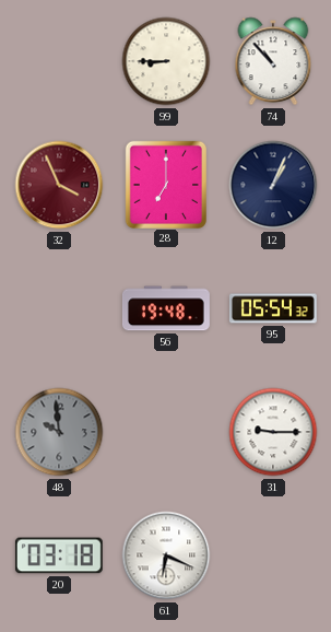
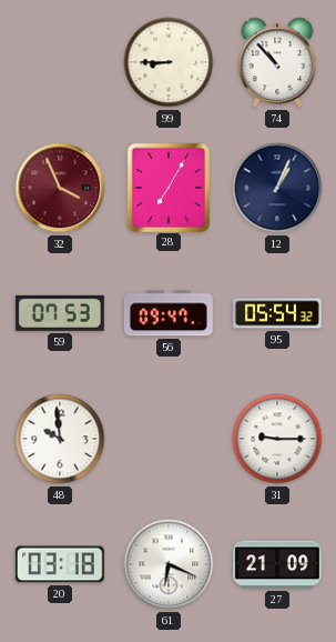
28: 7:00 -> 7:05
59: none -> 07:53
56: 19:48 -> 09:47
48 dial: grey -> white
27: none -> 21:09
